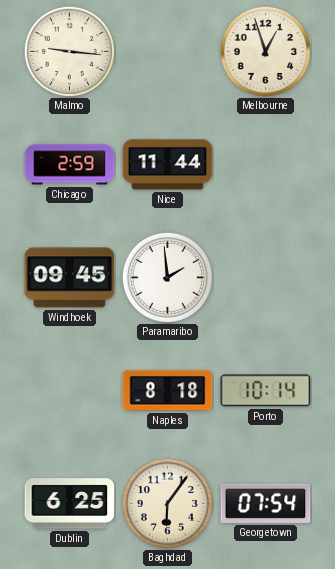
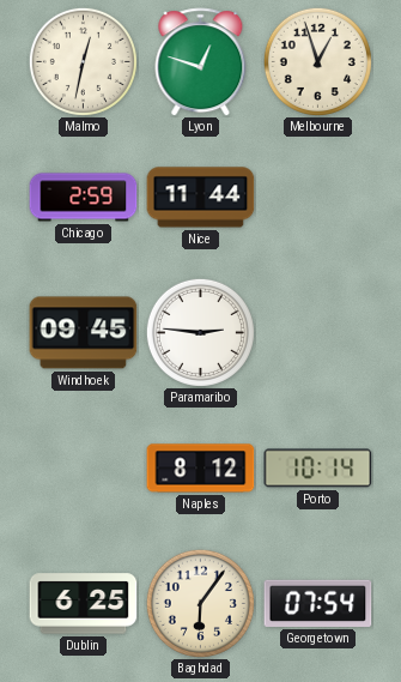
Malmo: 9:16 -> 12:32
Lyon: none -> 12:48
Paramaribo: 1:59 -> 2:46
Naples: 8:18 -> 8:12
